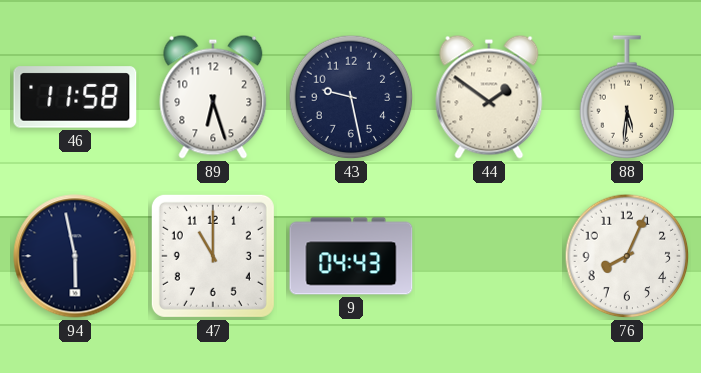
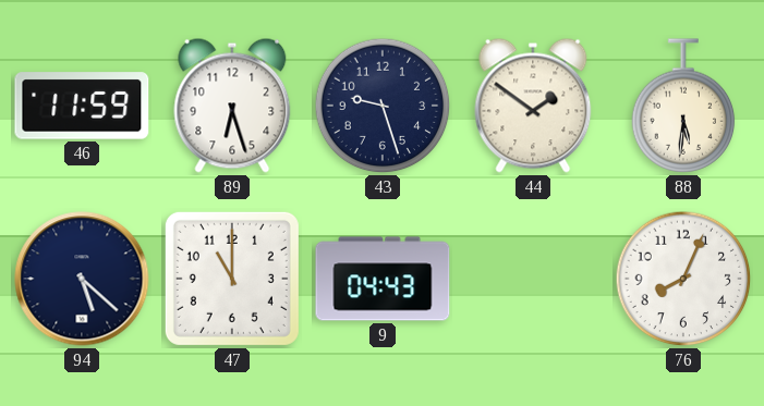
46: 11:58 -> 11:59
43: 9:28 -> 9:27
94: 5:58 -> 5:22
